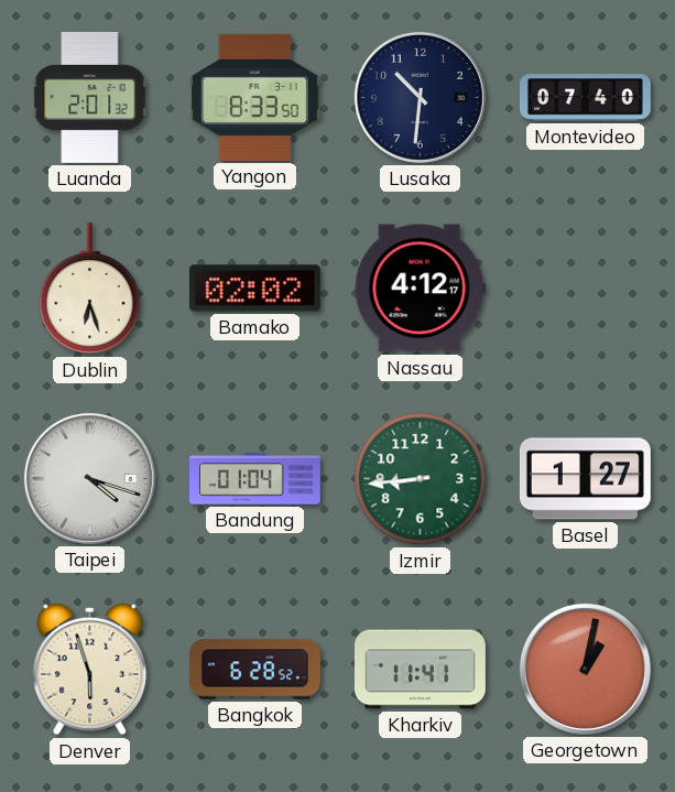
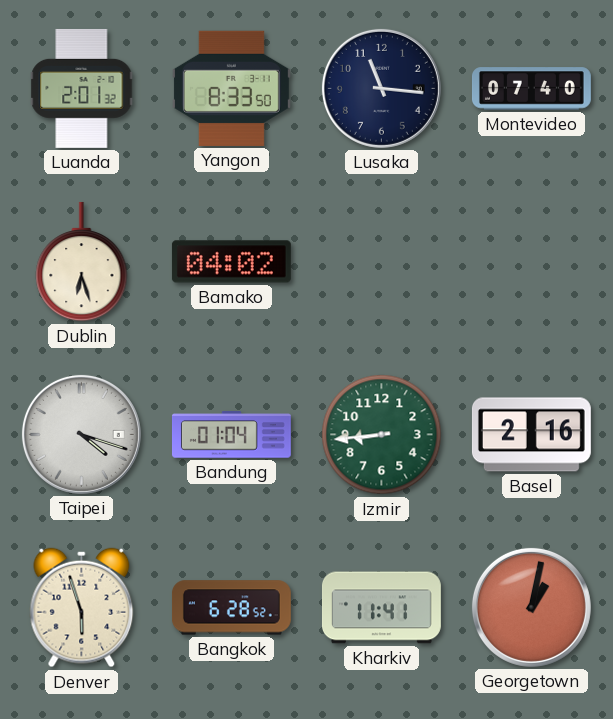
Lusaka: 10:31 -> 11:16
Bamako: 02:02 -> 04:02
Nassau: 4:12 -> none
Basel: 1:27 -> 2:16
